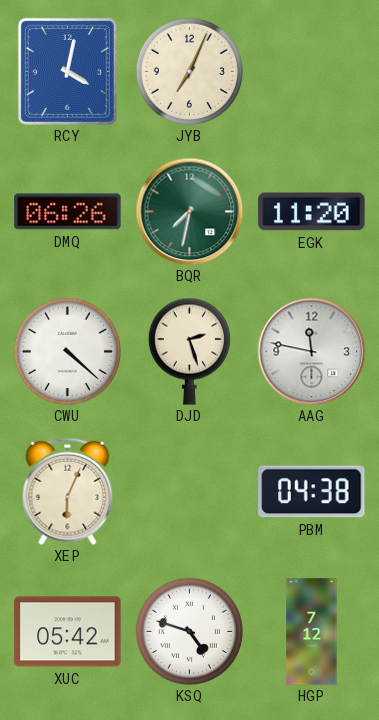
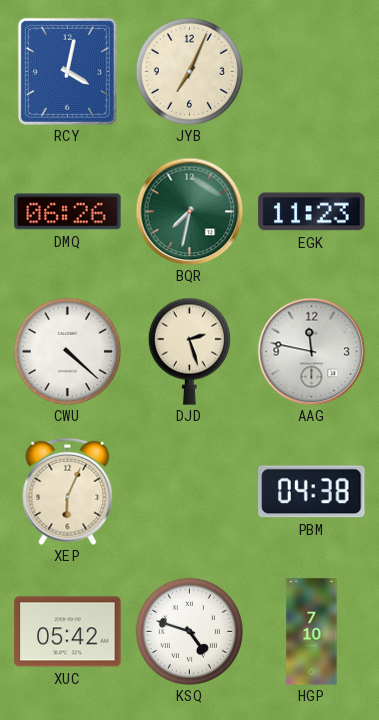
EGK: 11:20 -> 11:23
HGP: 7:12 -> 7:10
